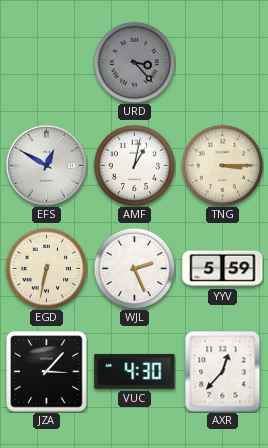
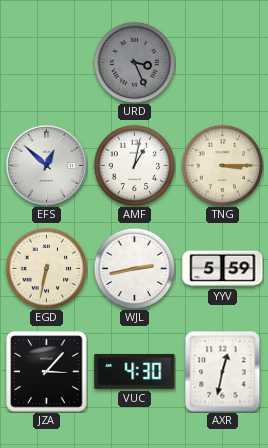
URD: 3:23 -> 3:26
EFS: 12:50 -> 12:52
WJL: 2:26 -> 2:43
AXR: 12:37 -> 12:32
